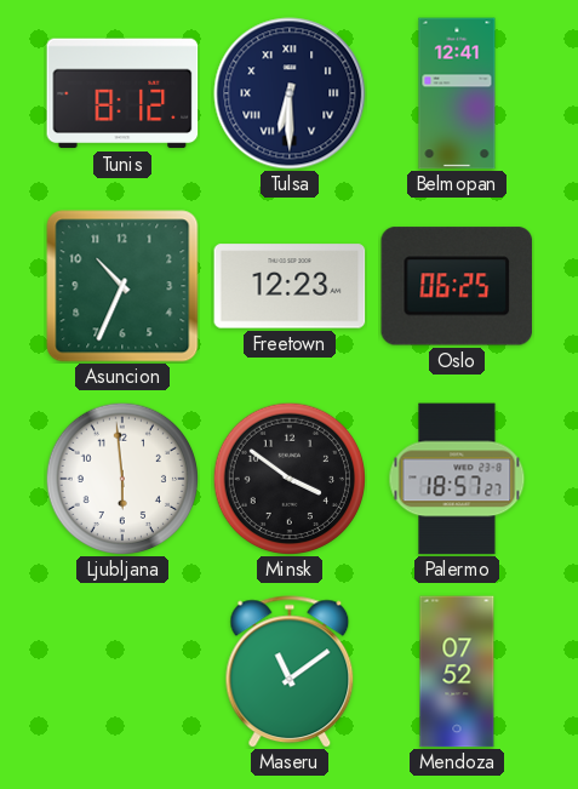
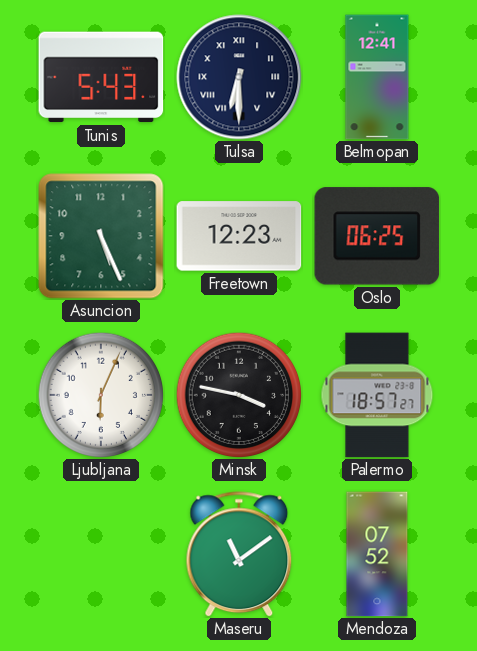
Tunis: 8:12 -> 5:43
Asuncion: 10:34 -> 5:26
Ljubljana: 5:59 -> 6:04
Minsk: 3:51 -> 3:47
